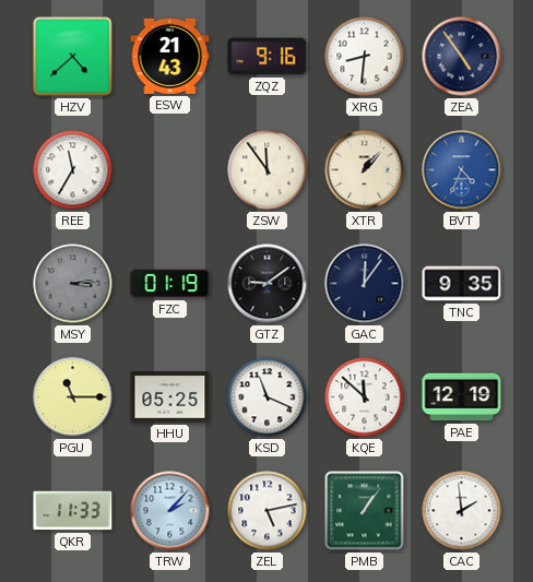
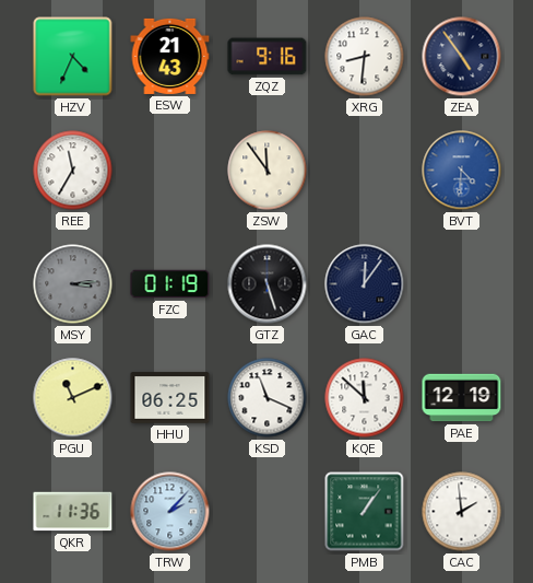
HZV: 4:38 -> 4:34
XTR: 1:07 -> none
BVT: 4:34 -> 4:31
GTZ: 9:09 -> 5:27
TNC: 9:35 -> none
PGU: 11:15 -> 11:11
HHU: 05:25 -> 06:25
QKR: 11:33 -> 11:36
ZEL: 5:13 -> none
